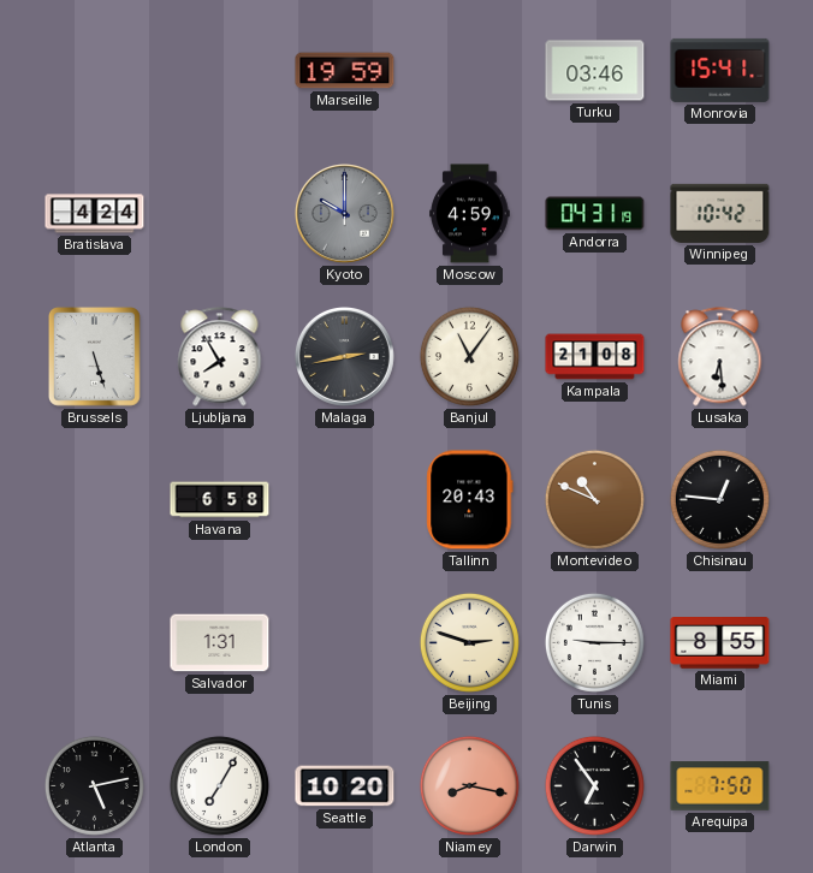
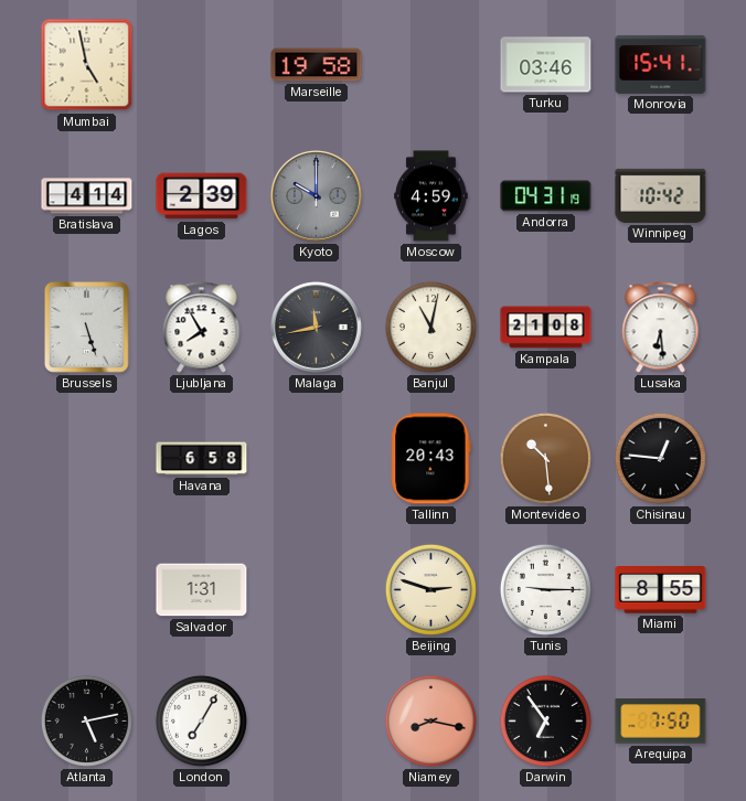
Mumbai: none -> 4:58
Marseille: 19:59 -> 19:58
Bratislava: 4:24 -> 4:14
Lagos: none -> 2:39
Malaga: 2:43 -> 11:43
Banjul: 11:06 -> 11:02
Montevideo: 10:49 -> 10:29
Seattle: 10:20 -> none
